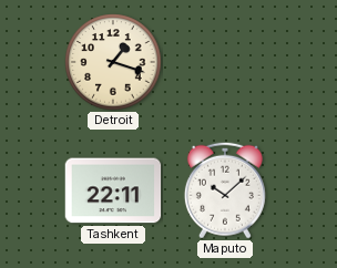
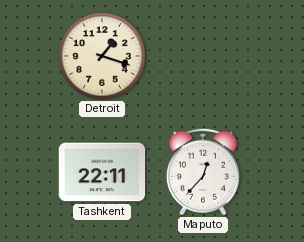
Maputo: 10:08 -> 12:37
